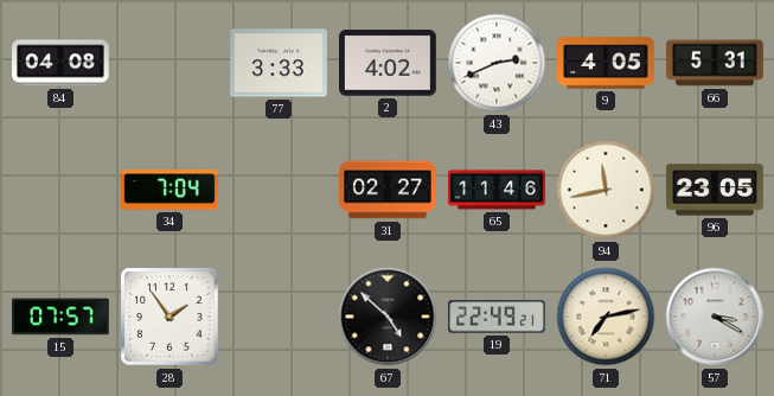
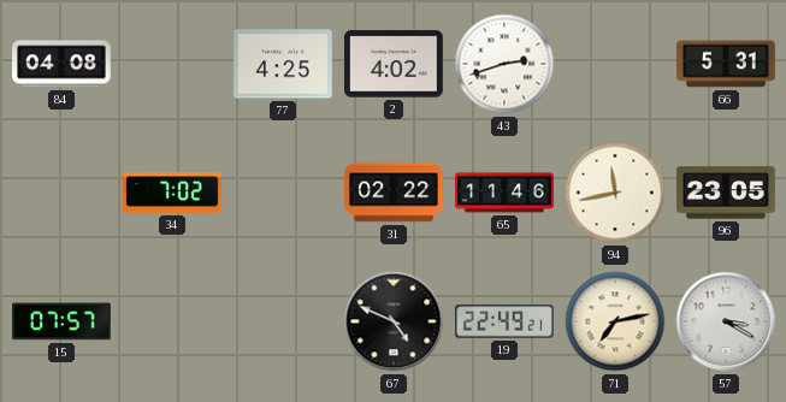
77: 3:33 -> 4:25
43: 2:41 -> 2:42
9: 4:05 -> none
34: 7:04 -> 7:02
31: 02:27 -> 02:22
28: 1:54 -> none
67: 4:52 -> 4:49
